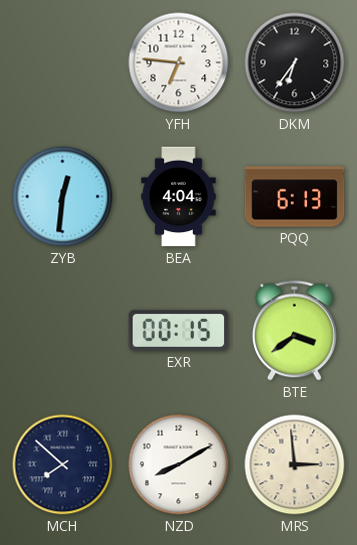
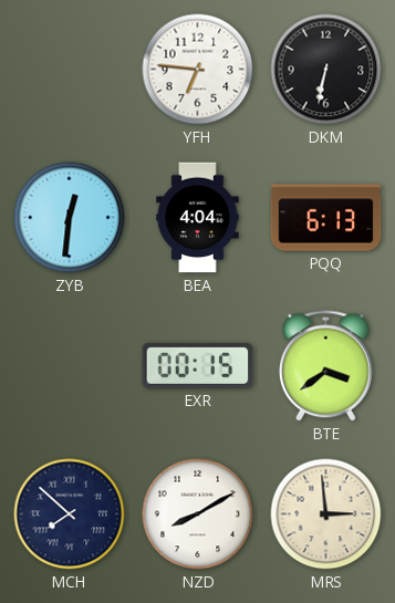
DKM: 6:36 -> 6:32
